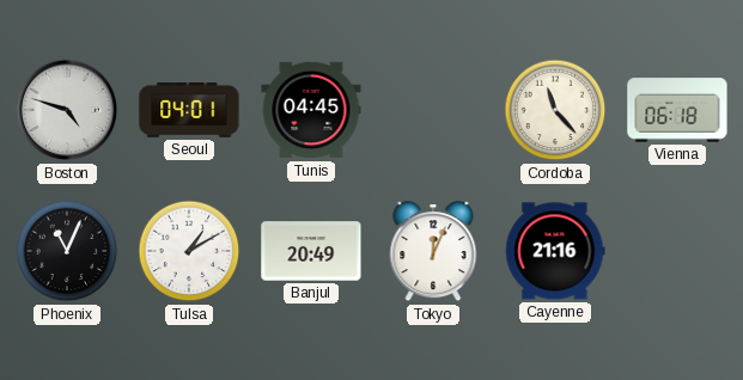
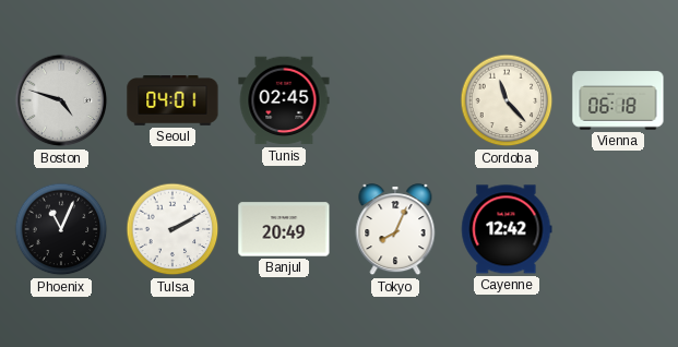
Tunis: 04:45 -> 02:45
Tulsa: 1:10 -> 2:10
Tokyo: 12:04 -> 8:04
Cayenne: 21:16 -> 12:42
